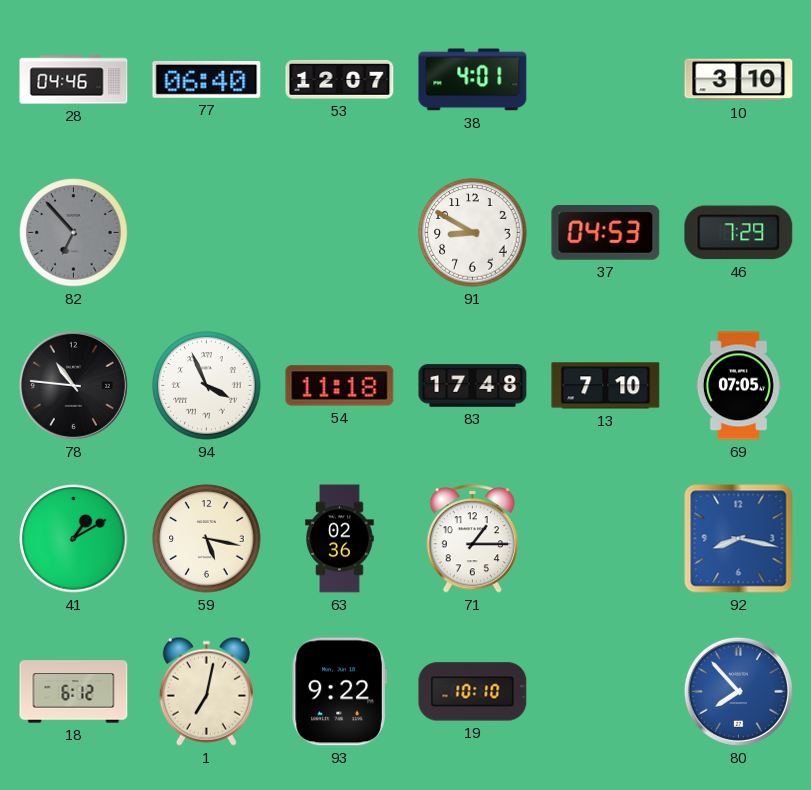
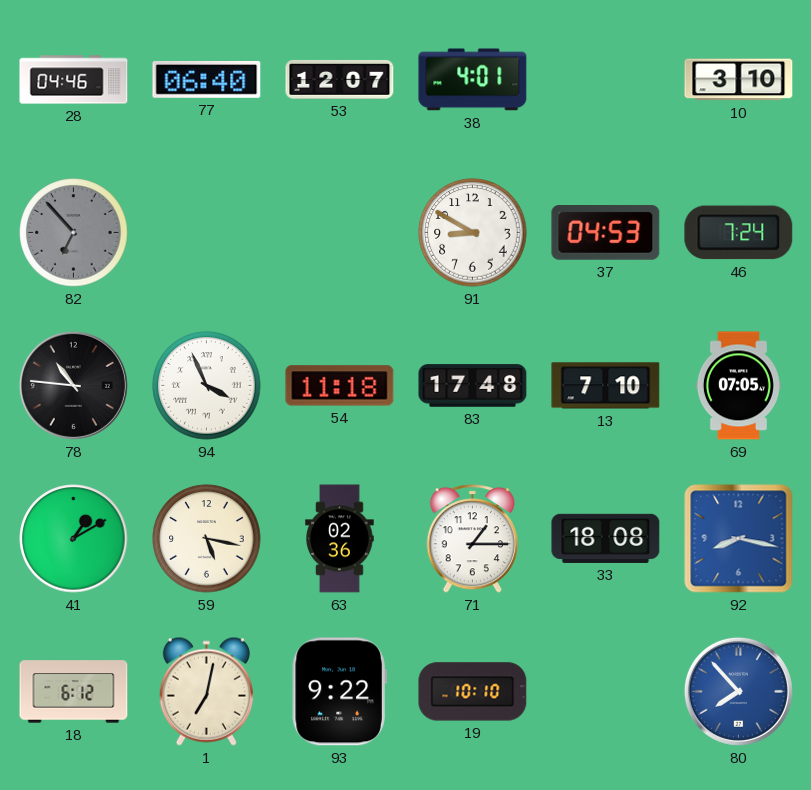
46: 7:29 -> 7:24
33: none -> 18:08
